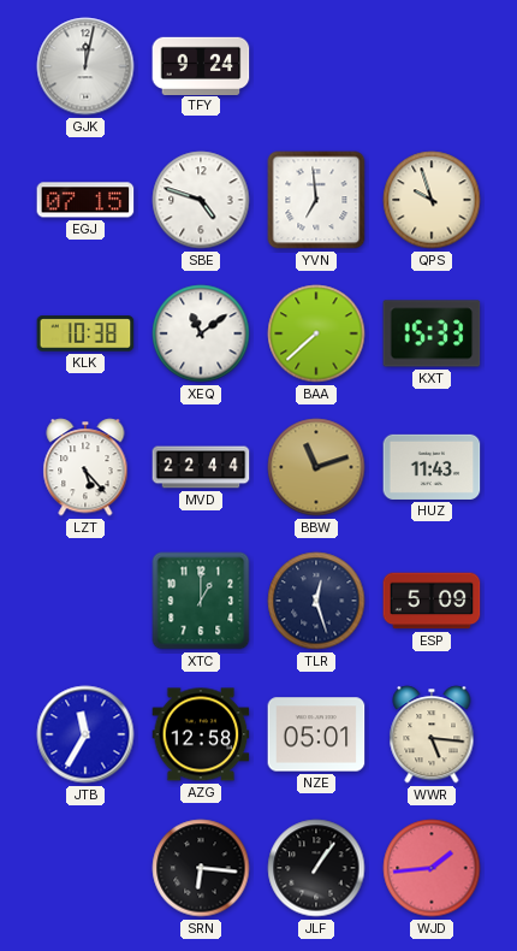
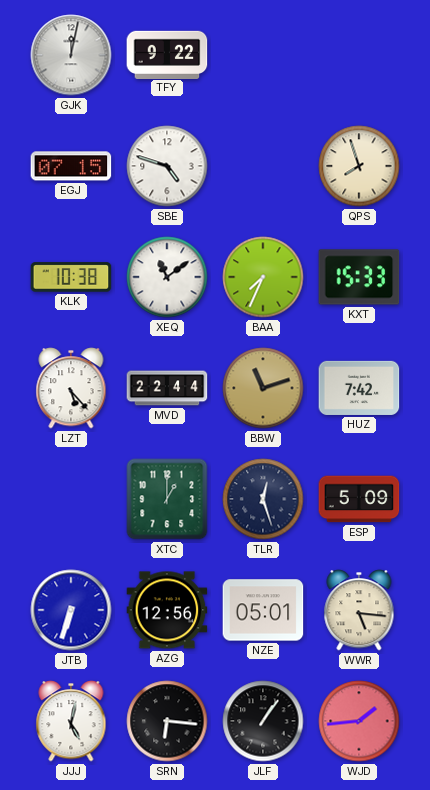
TFY: 9:24 -> 9:22
YVN: 6:59 -> none
QPS: 9:57 -> 7:57
BAA: 7:38 -> 7:34
HUZ: 11:43 -> 7:42
JTB: 11:35 -> 6:33
AZG: 12:58 -> 12:56
JJJ: none -> 5:02
